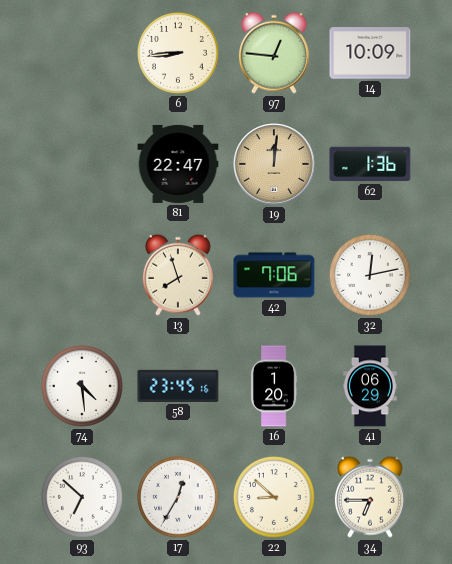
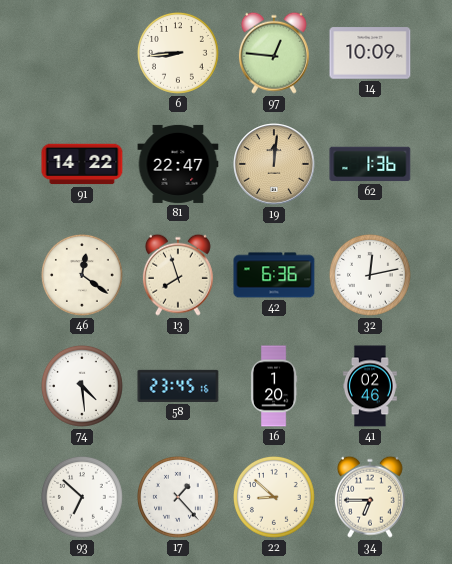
91: none -> 14:22
46: none -> 12:21
42: 7:06 -> 6:36
41: 06:29 -> 02:46
17: 12:35 -> 1:23
